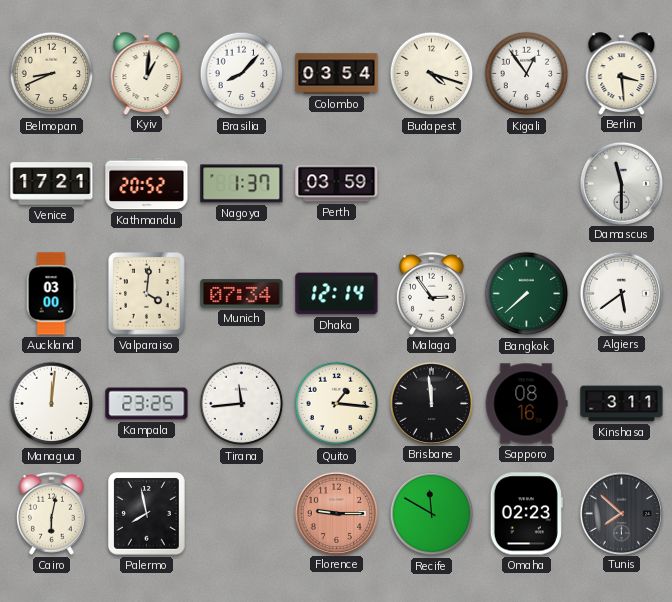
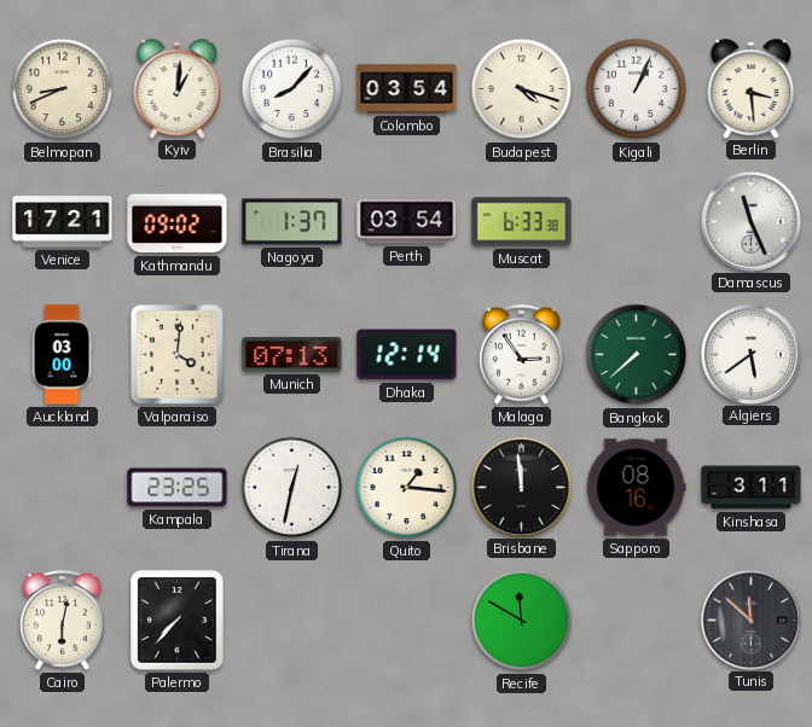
Kigali: 12:54 -> 1:04
Kathmandu: 20:52 -> 09:02
Perth: 03:59 -> 03:54
Muscat: none -> 6:33
Damascus: 11:30 -> 11:26
Munich: 07:34 -> 07:13
Managua: 12:01 -> none
Tirana: 11:44 -> 12:32
Palermo: 7:58 -> 7:37
Florence: 9:15 -> none
Omaha: 02:23 -> none
Tunis: 7:52 -> 11:52
